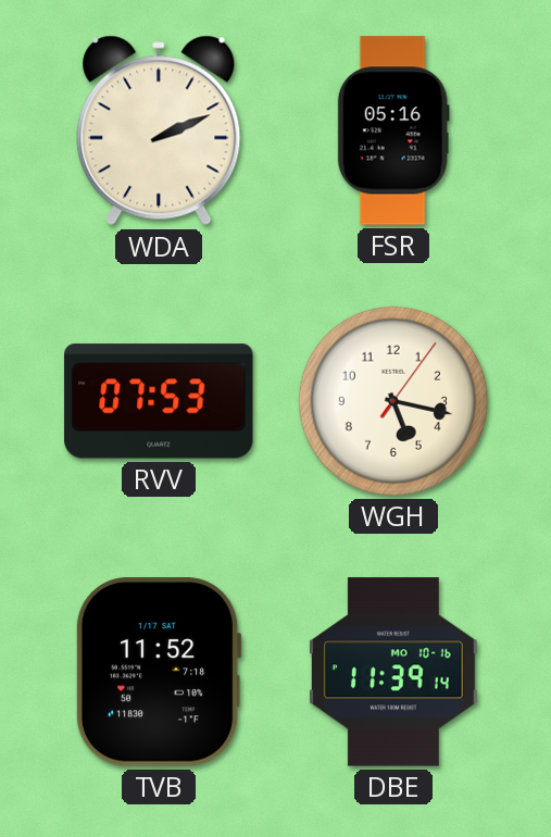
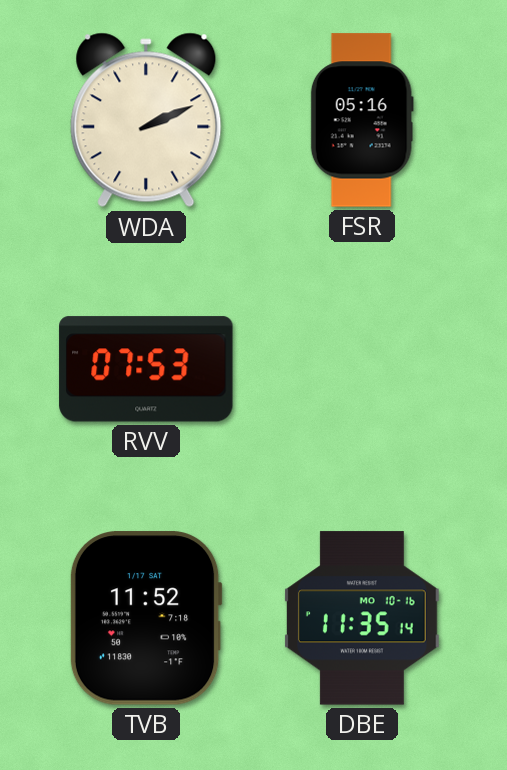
WGH: 5:17 -> none
DBE: 11:39 -> 11:35
